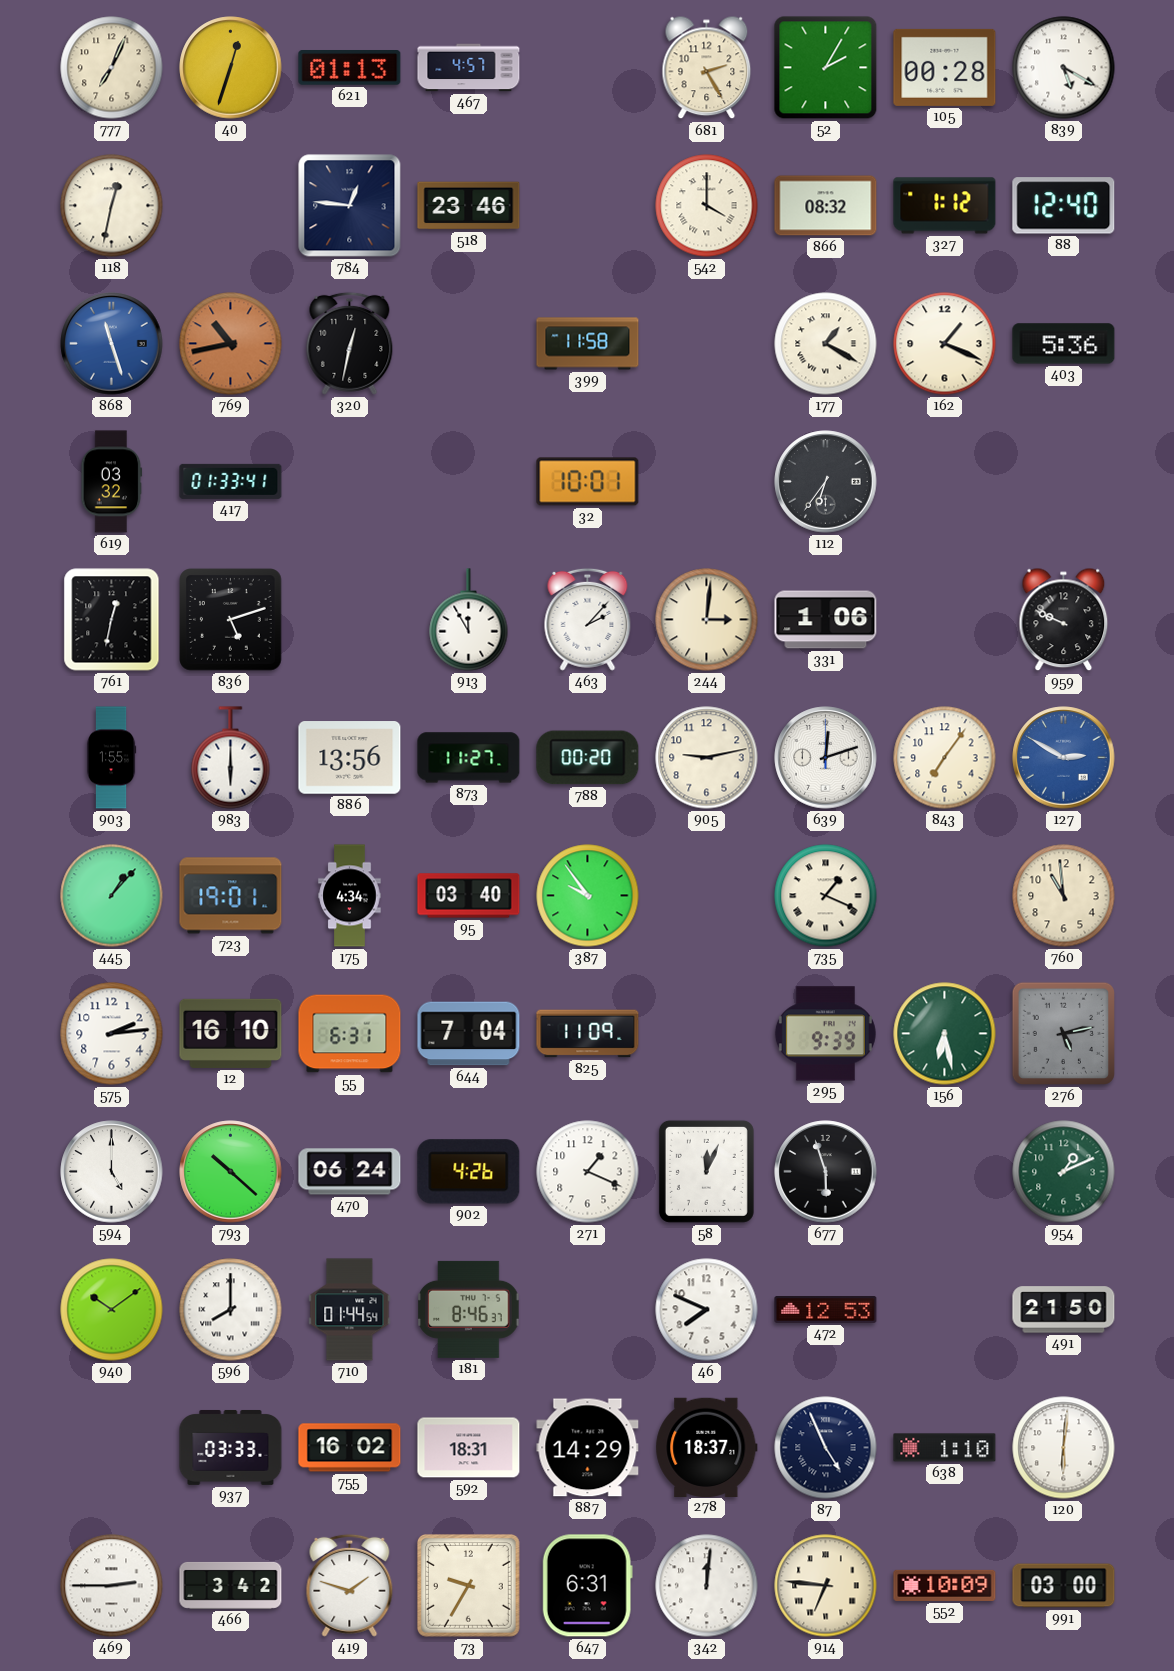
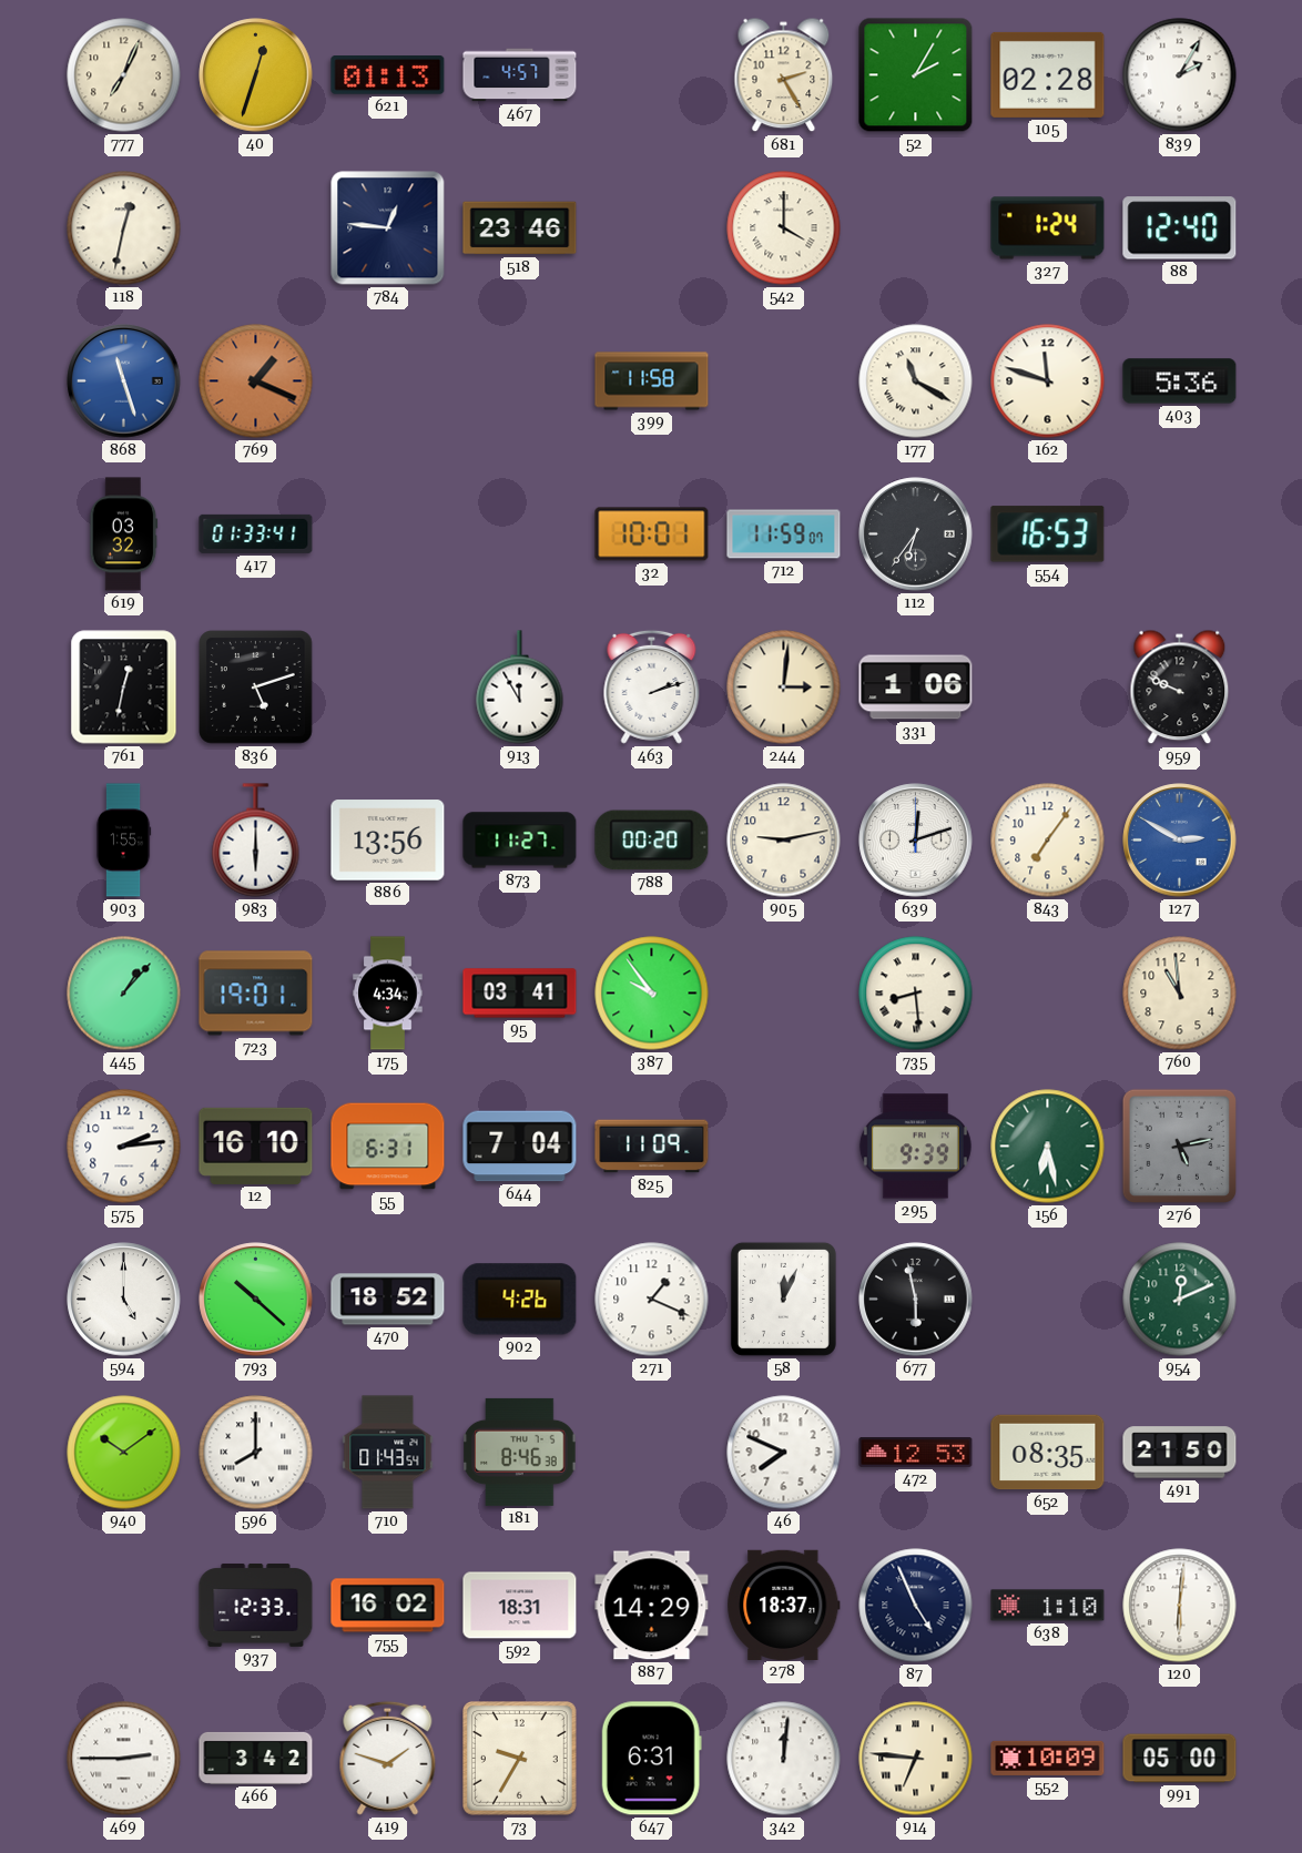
105: 00:28 -> 02:28
839: 5:20 -> 2:05
866: 08:32 -> none
327: 1:12 -> 1:24
769: 10:43 -> 1:19
320: 12:32 -> none
177: 1:20 -> 11:20
162: 1:19 -> 11:48
712: none -> 11:59
554: none -> 16:53
463: 2:07 -> 2:12
95: 03:40 -> 03:41
735: 1:19 -> 8:29
470: 06:24 -> 18:52
677: 5:57 -> 5:58
954: 1:11 -> 12:11
710: 01:44 -> 01:43
181: 8:46:37 -> 8:46:38
652: none -> 08:35
937: 03:33 -> 12:33
991: 03:00 -> 05:00
